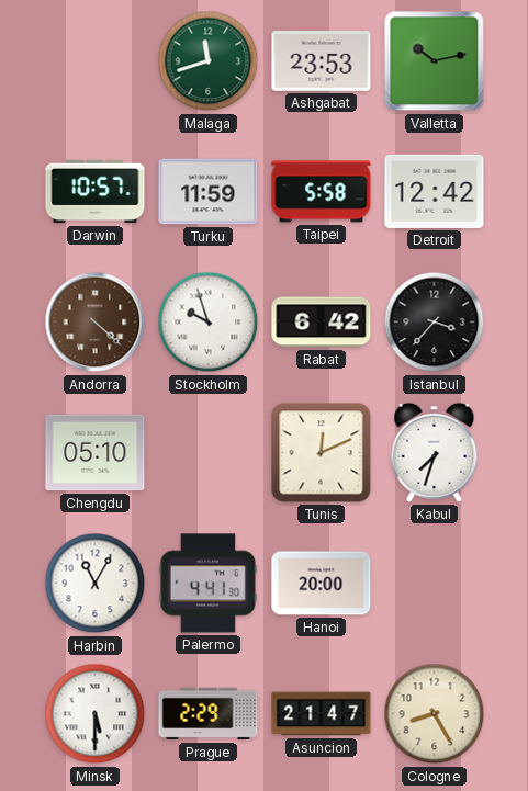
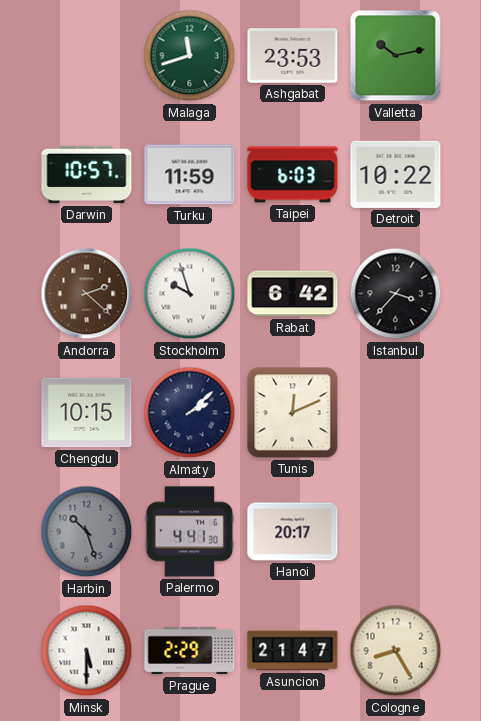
Taipei: 5:58 -> 6:03
Detroit: 12:42 -> 10:22
Andorra: 4:22 -> 2:22
Chengdu: 05:10 -> 10:15
Almaty: none -> 2:08
Kabul: 7:33 -> none
Harbin: 11:05 -> 10:27
Harbin dial: white -> grey
Hanoi: 20:00 -> 20:17
